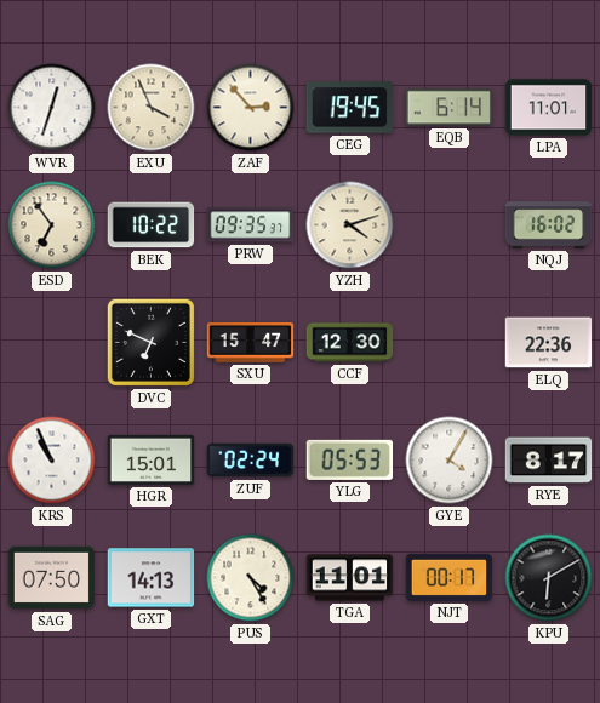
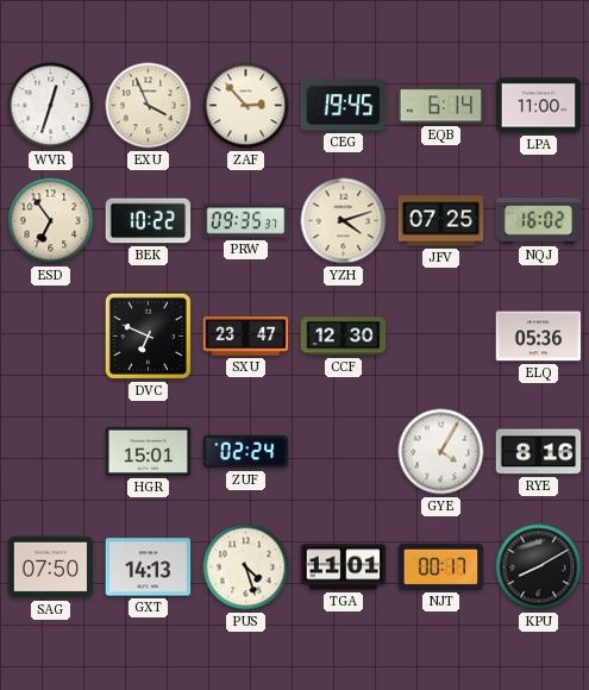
LPA: 11:01 -> 11:00
JFV: none -> 07:25
SXU: 15:47 -> 23:47
ELQ: 22:36 -> 05:36
KRS: 10:56 -> none
YLG: 05:53 -> none
RYE: 8:17 -> 8:16
PUS: 4:25 -> 4:27
KPU: 6:10 -> 8:10
